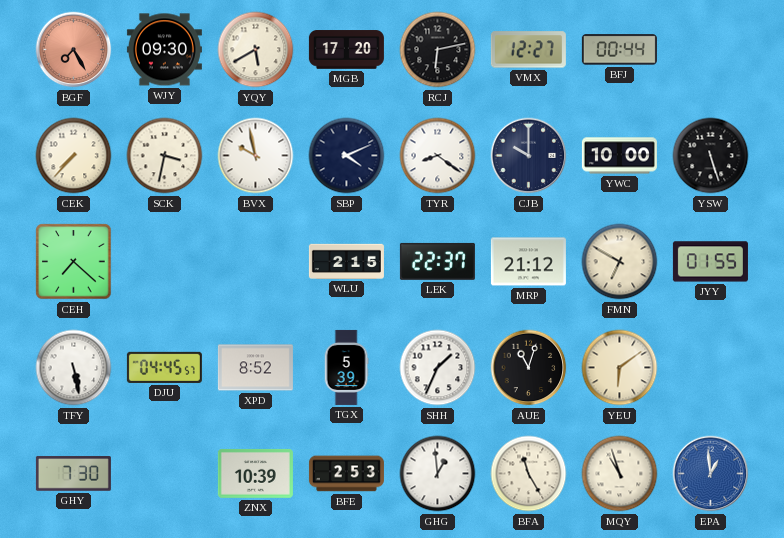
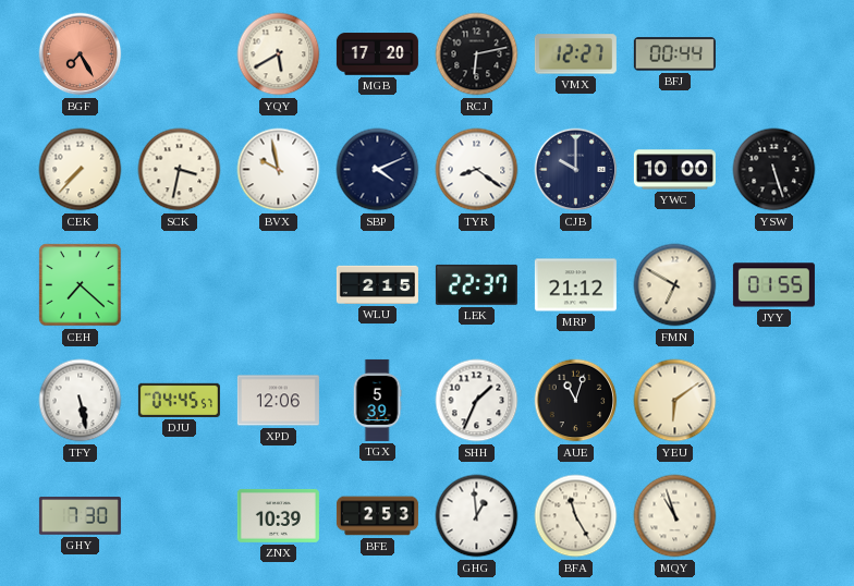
WJY: 09:30 -> none
XPD: 8:52 -> 12:06
EPA: 12:59 -> none
